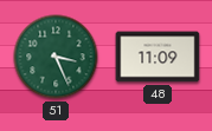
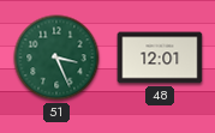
48: 11:09 -> 12:01
